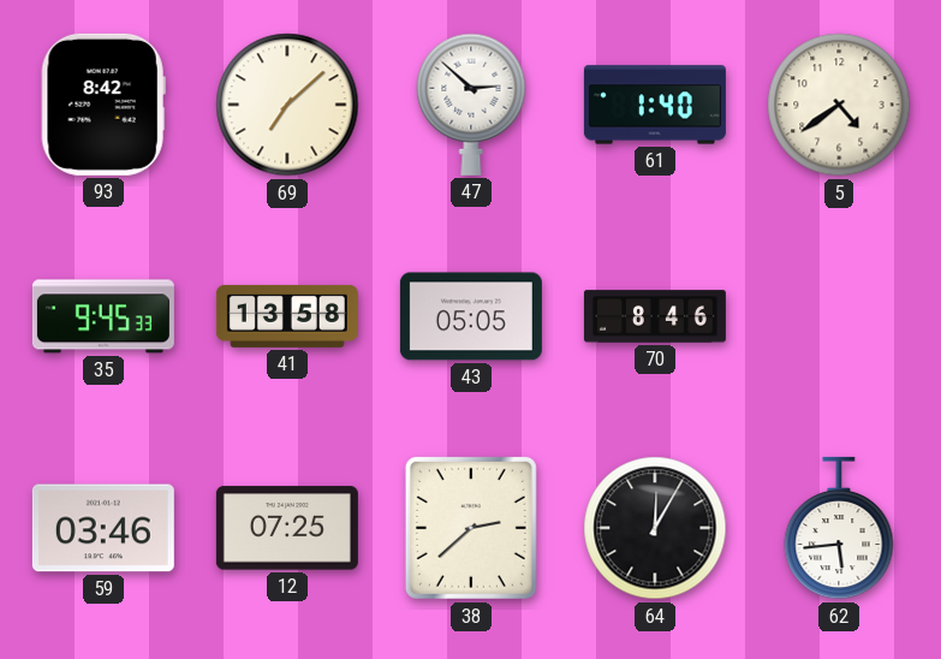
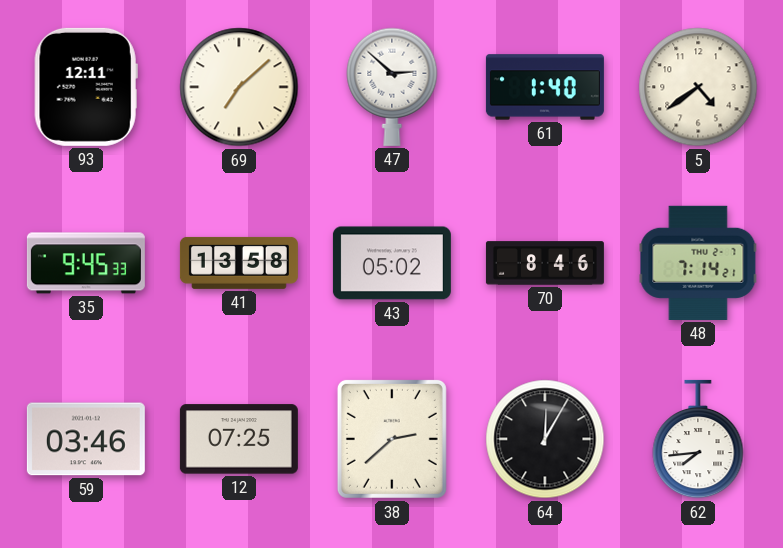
93: 8:42 -> 12:11
43: 05:05 -> 05:02
48: none -> 7:14
62: 5:44 -> 7:44
